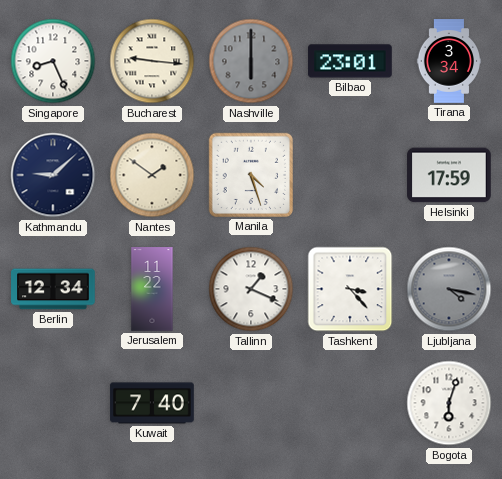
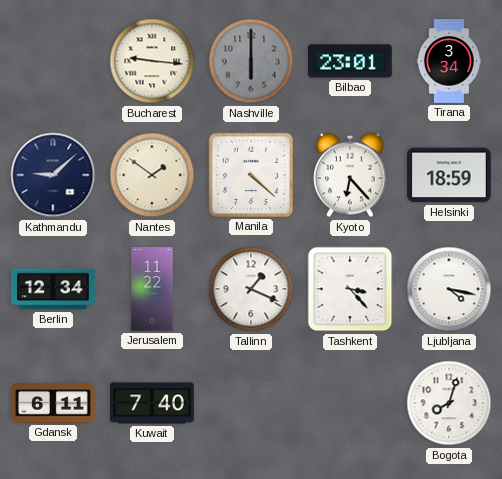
Singapore: 8:26 -> none
Manila: 4:27 -> 4:22
Kyoto: none -> 6:23
Helsinki: 17:59 -> 18:59
Ljubljana dial: grey -> white
Gdansk: none -> 6:11
Bogota: 6:03 -> 8:03
